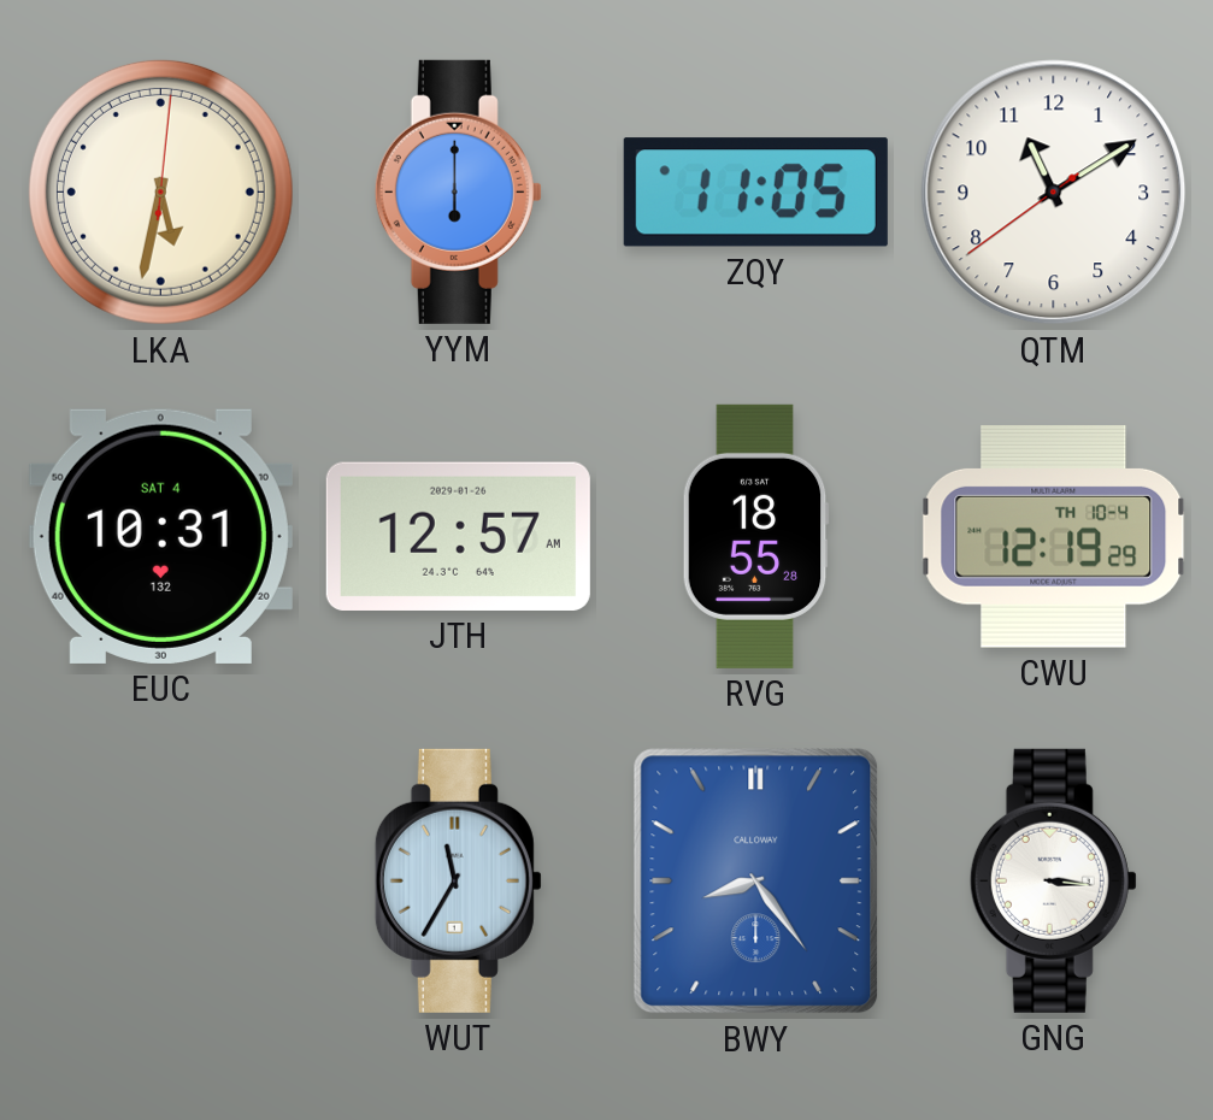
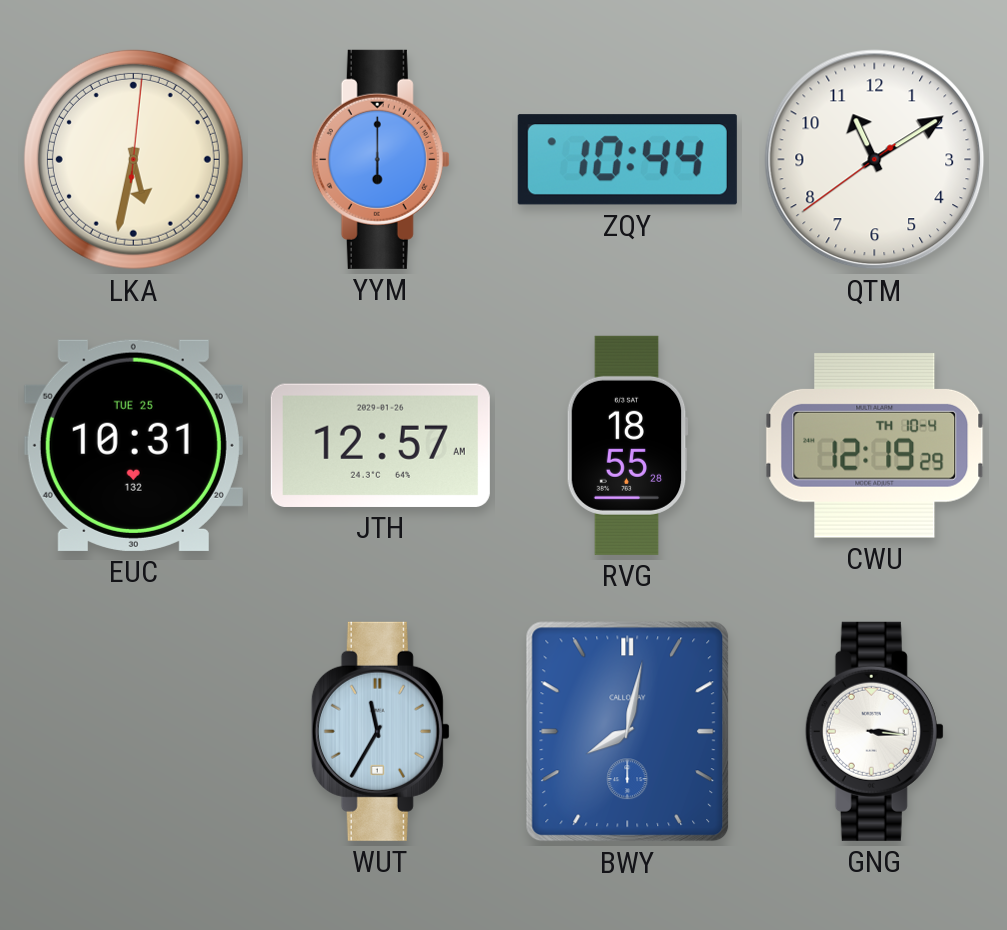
ZQY: 11:05 -> 10:44
EUC date: SAT 4 -> TUE 25
BWY: 8:24 -> 8:02
